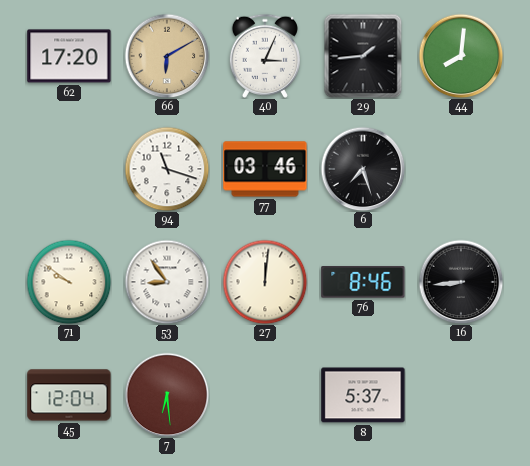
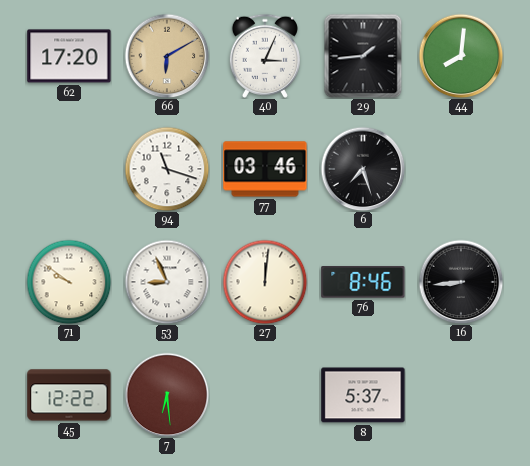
53: 8:54 -> 8:56
45: 12:04 -> 12:22
